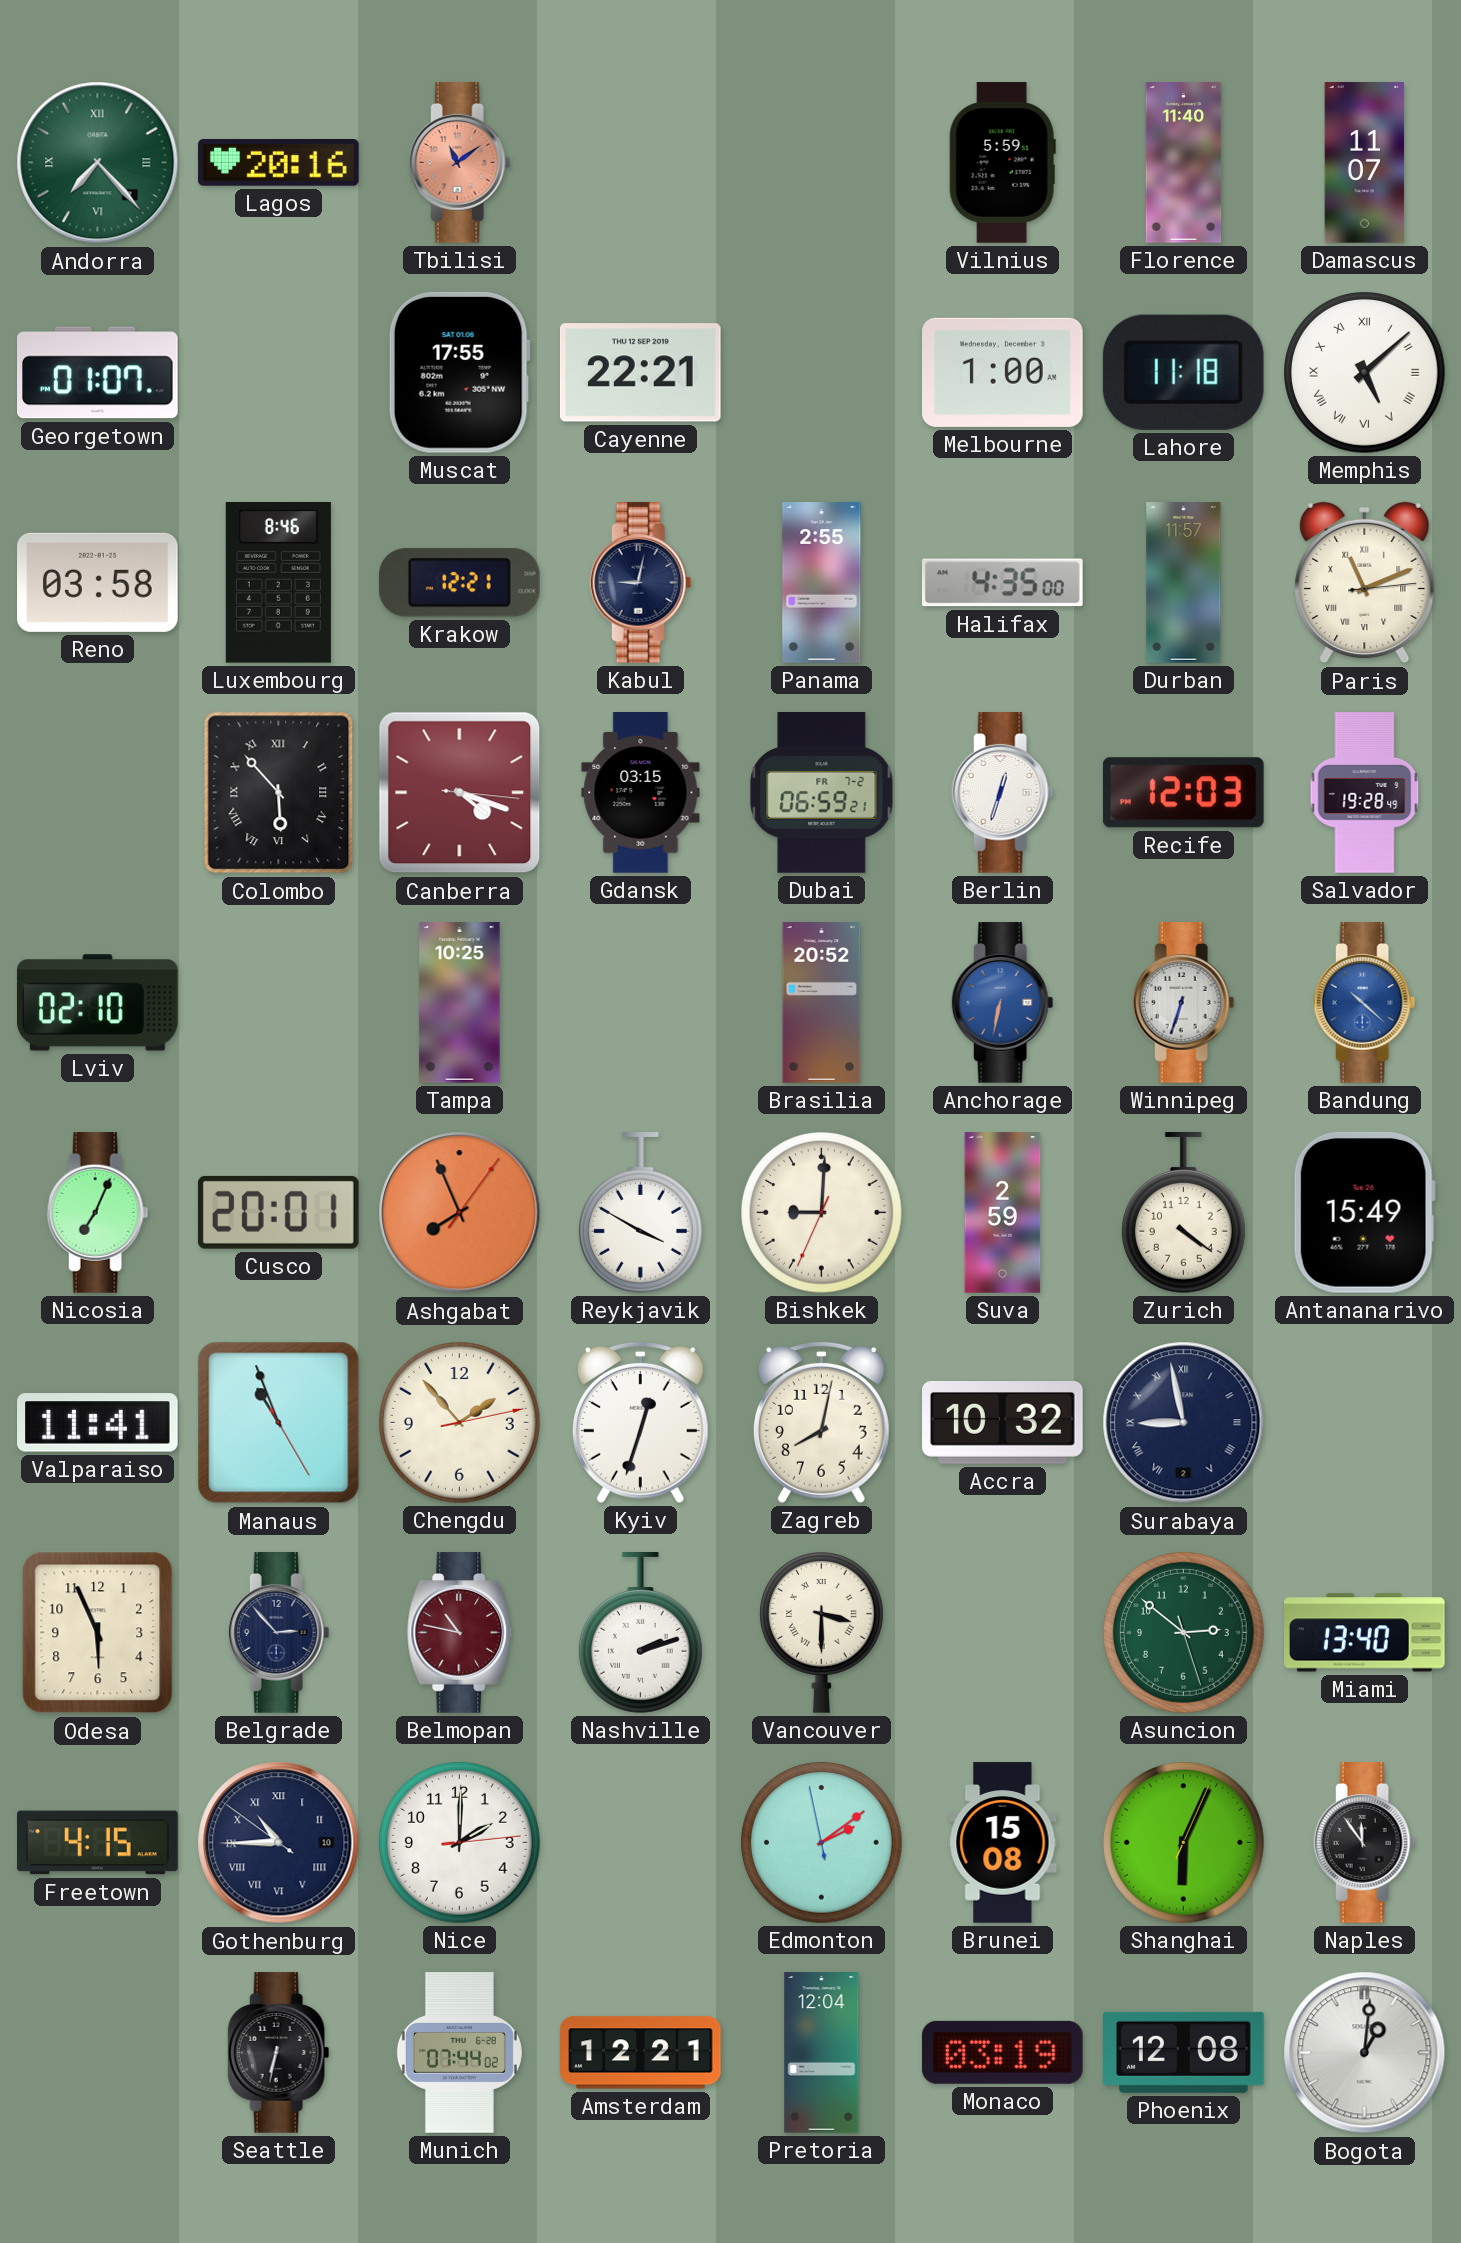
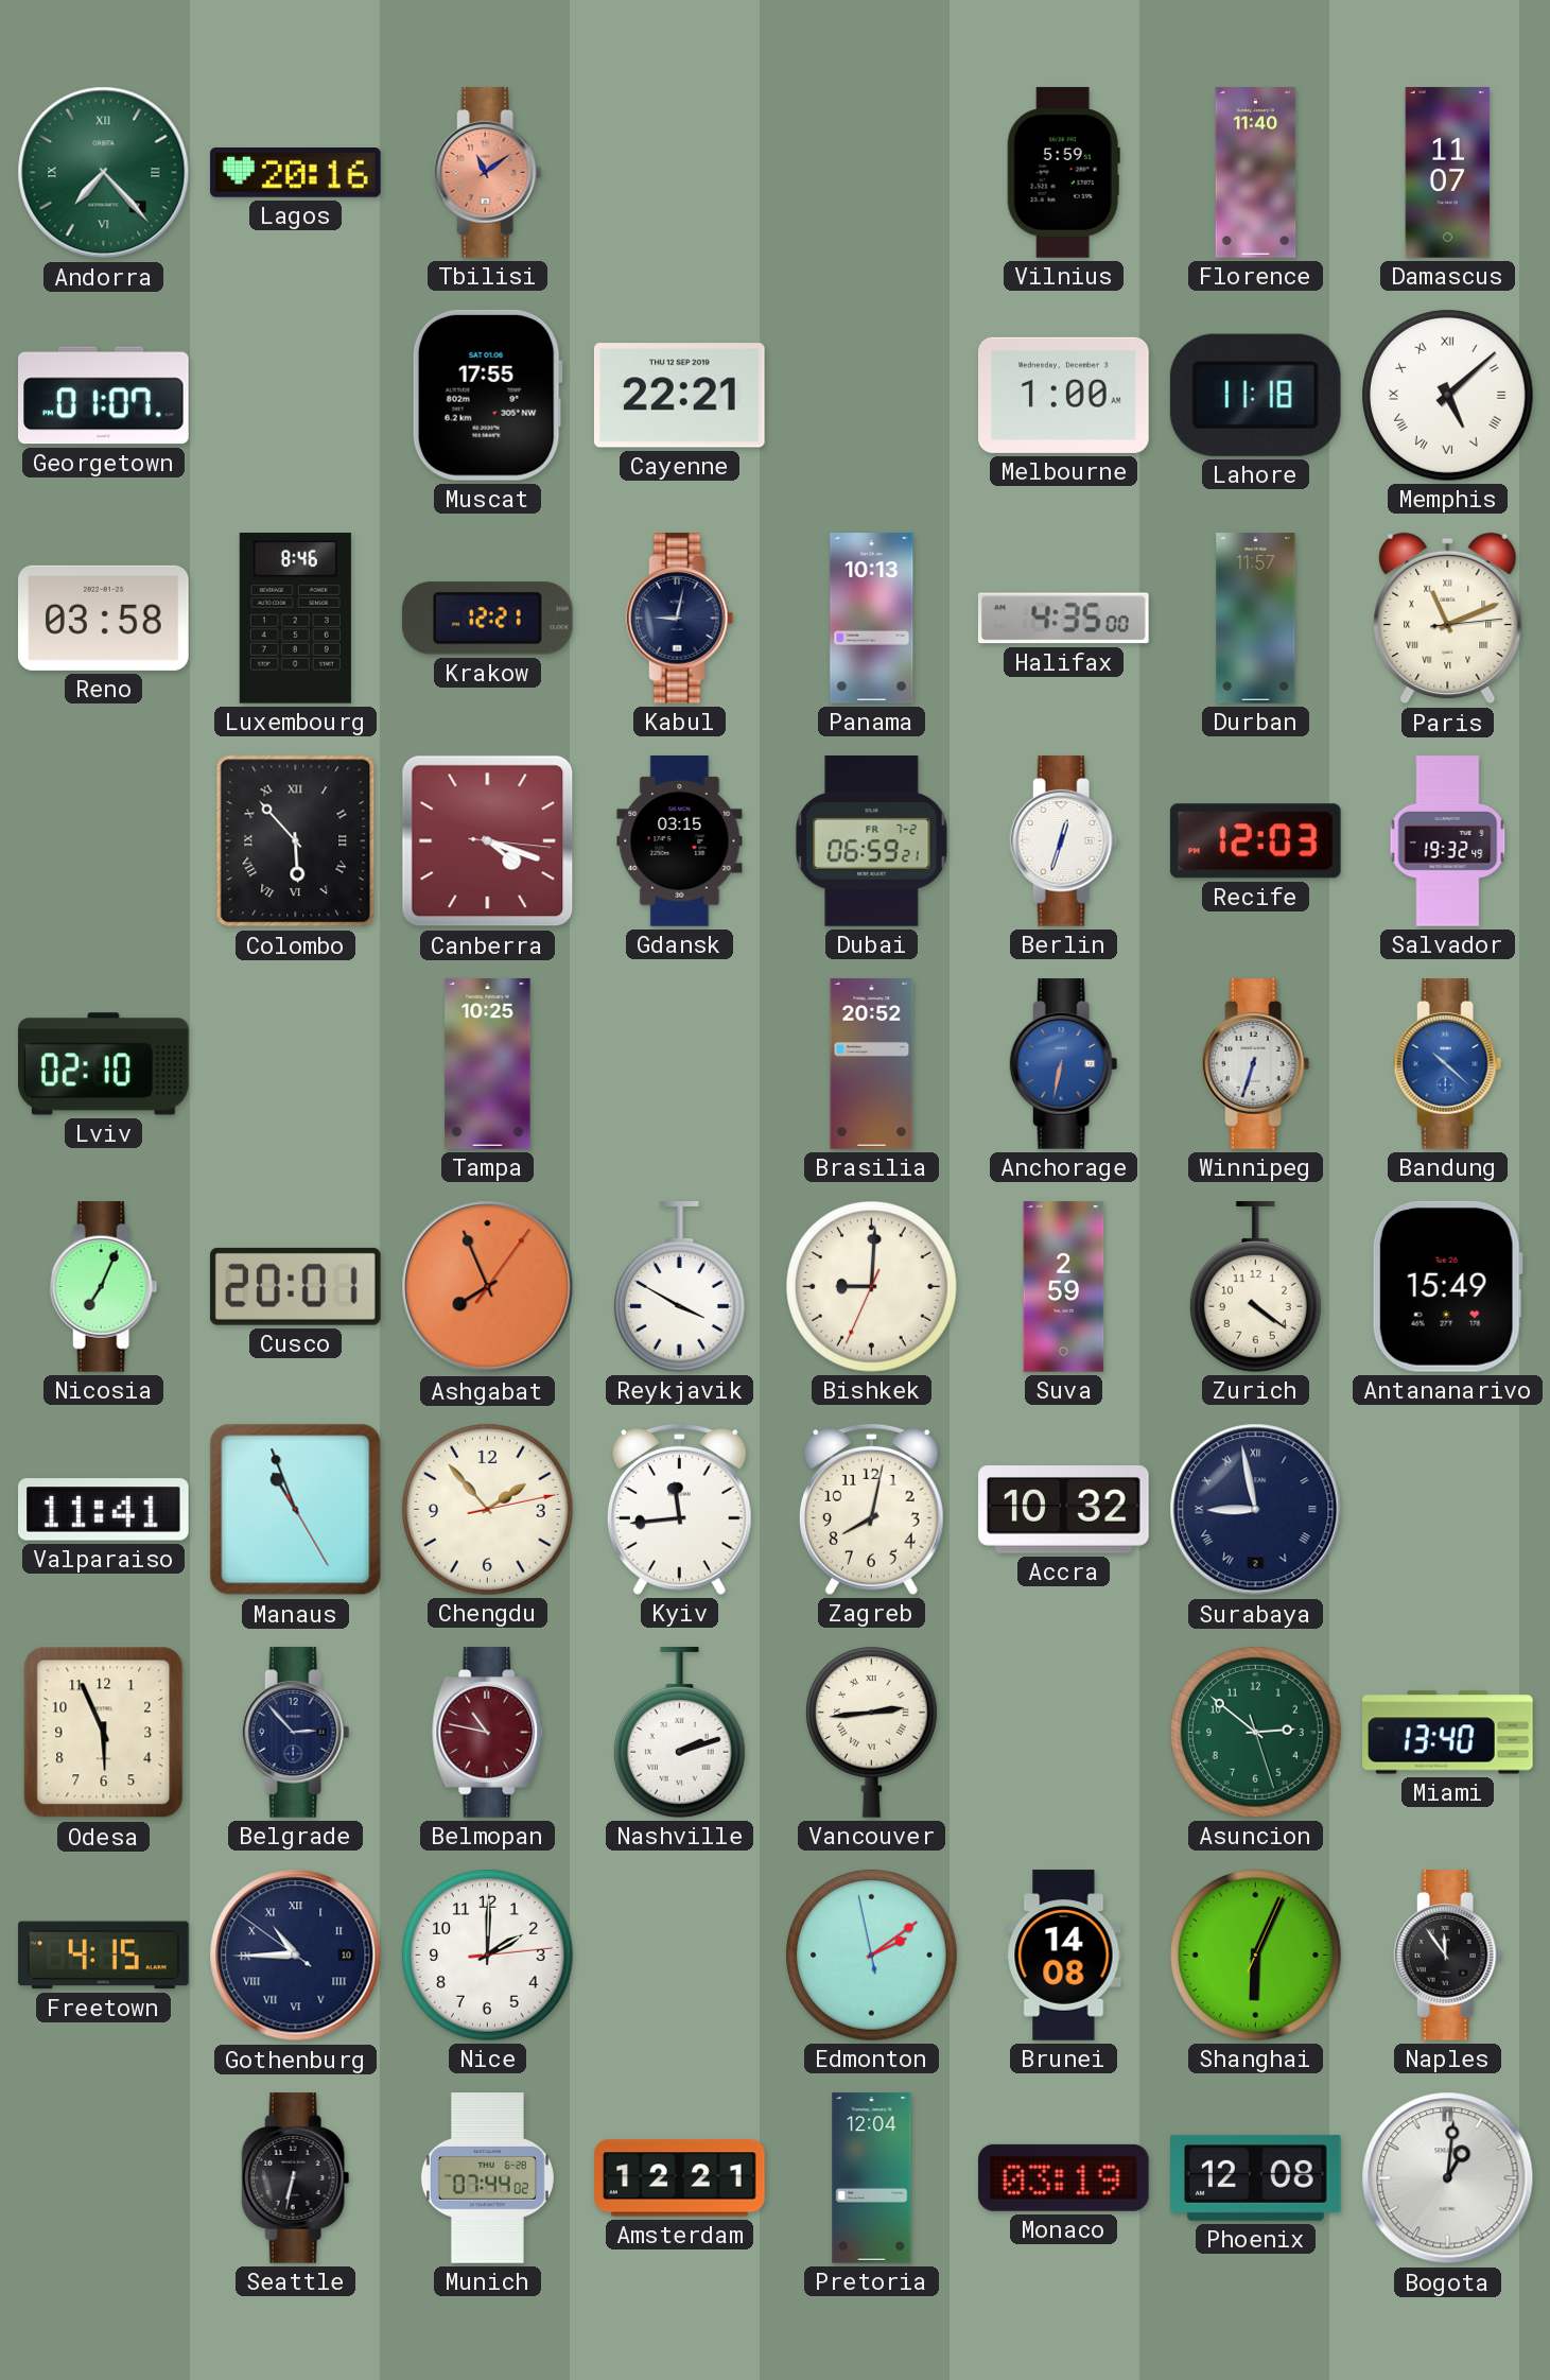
Panama: 2:55 -> 10:13
Salvador: 19:28 -> 19:32
Kyiv: 12:33 -> 11:44
Vancouver: 3:30 -> 2:44
Brunei: 15:08 -> 14:08
